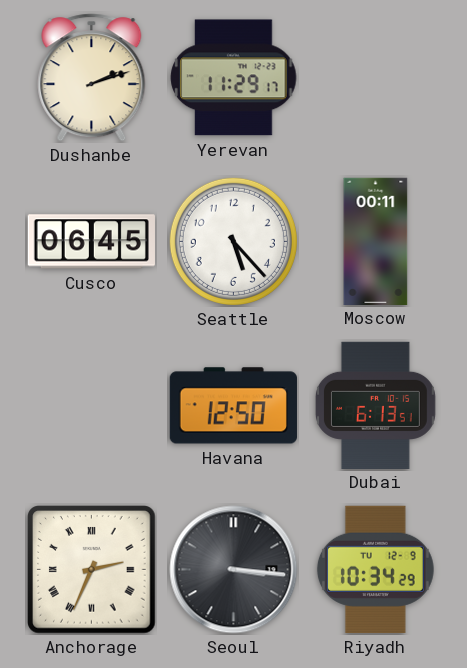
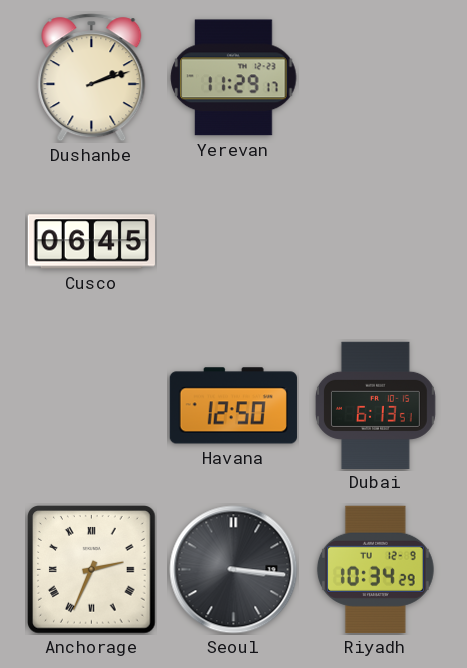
Seattle: 5:23 -> none
Moscow: 00:11 -> none
